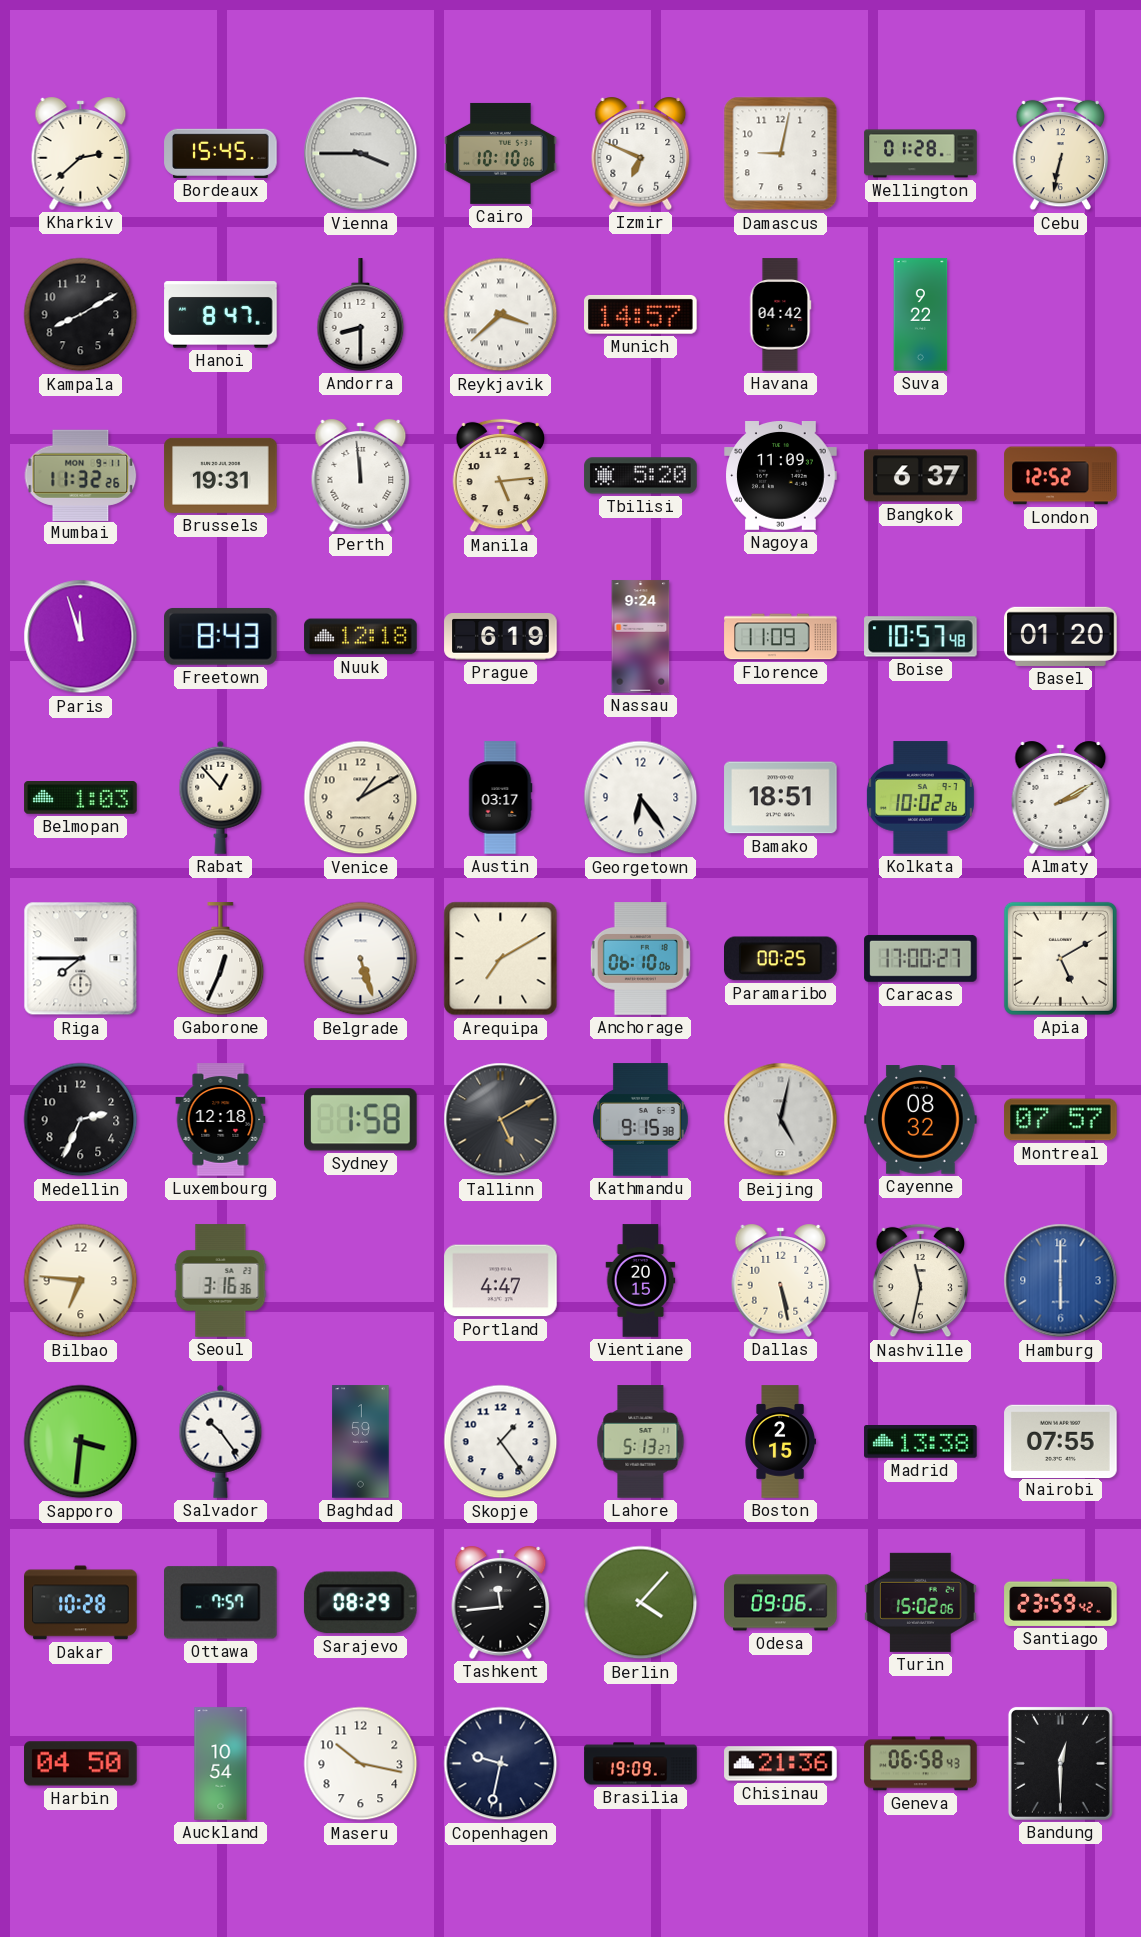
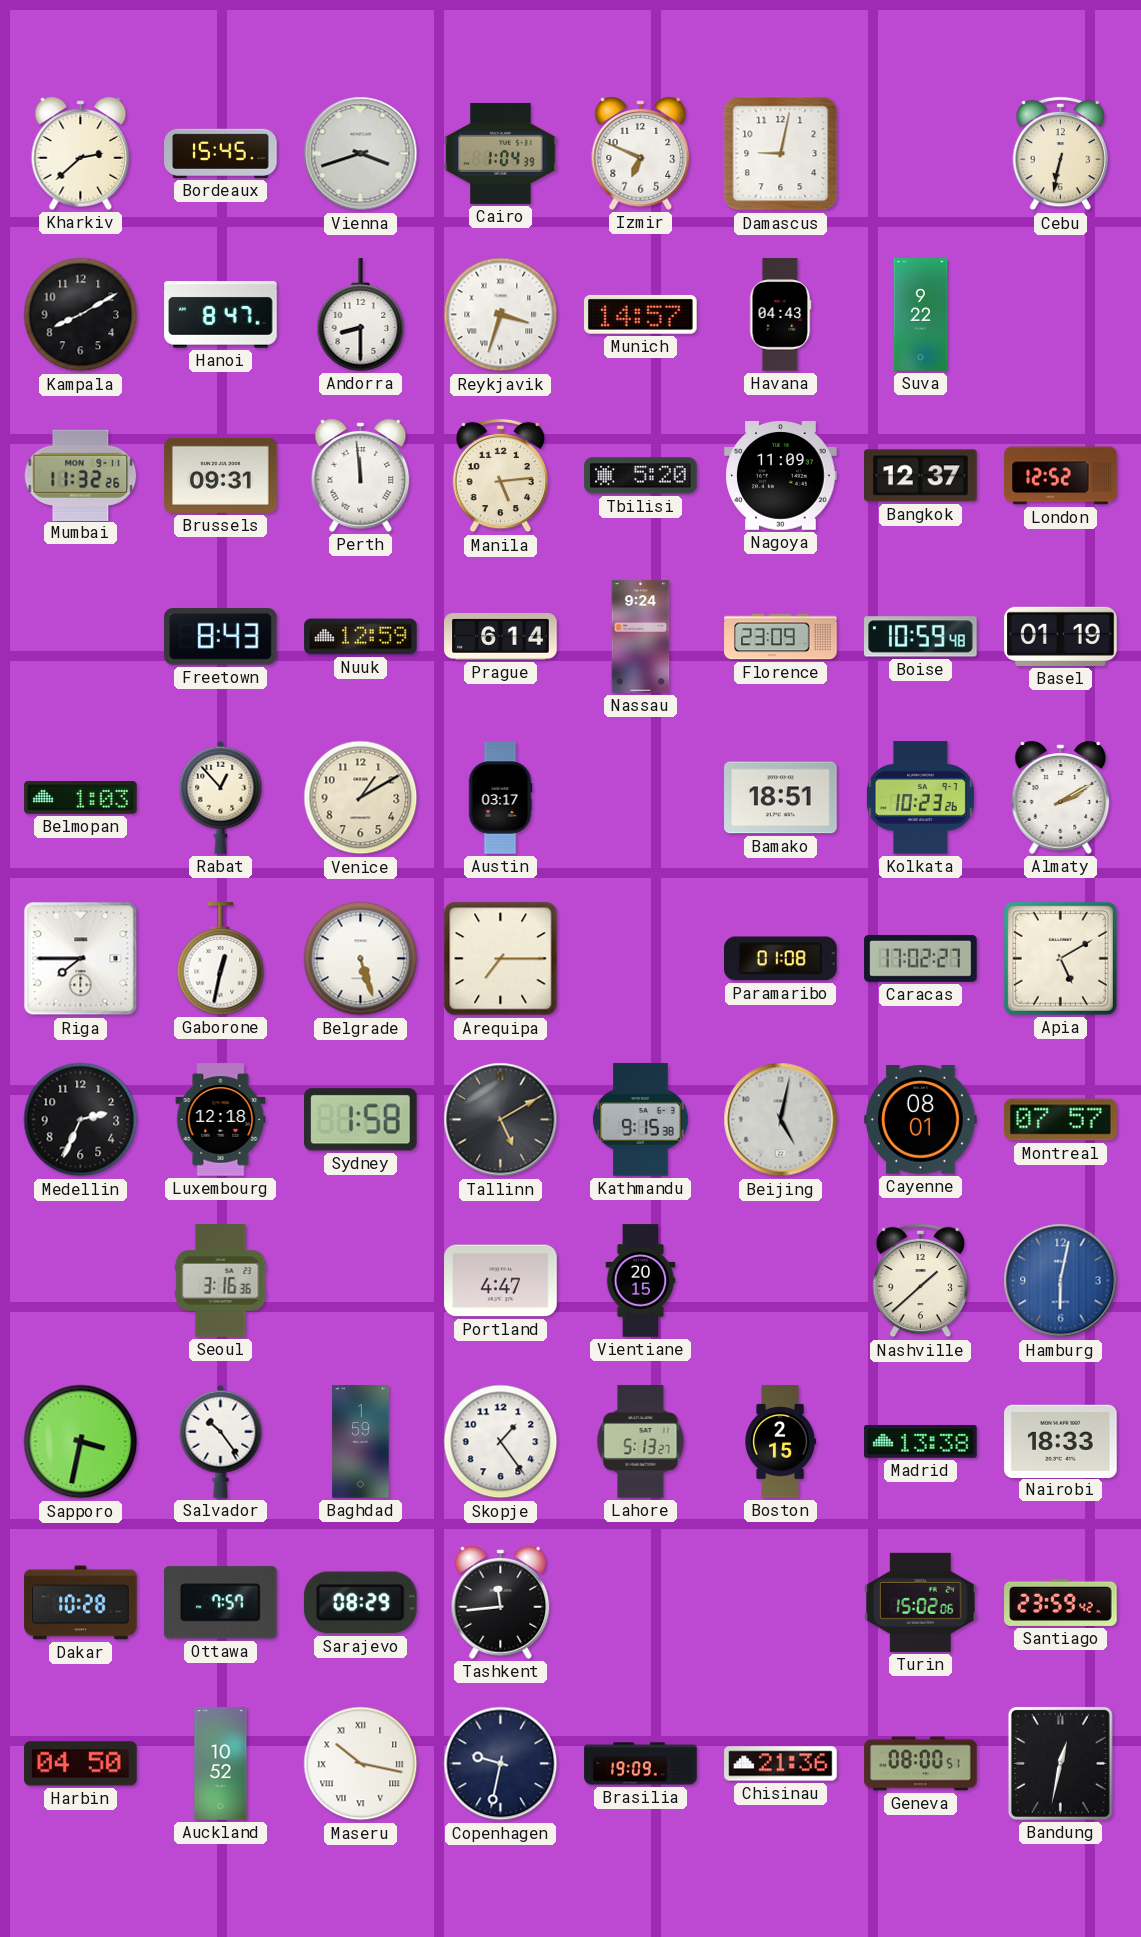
Vienna: 3:45 -> 3:42
Cairo: 10:10 -> 1:04
Wellington: 01:28 -> none
Reykjavik: 3:38 -> 3:33
Havana: 04:42 -> 04:43
Brussels: 19:31 -> 09:31
Bangkok: 6:37 -> 12:37
Paris: 11:57 -> none
Nuuk: 12:18 -> 12:59
Prague: 6:19 -> 6:14
Florence: 11:09 -> 23:09
Boise: 10:57 -> 10:59
Basel: 01:20 -> 01:19
Georgetown: 6:24 -> none
Kolkata: 10:02 -> 10:23
Gaborone: 12:34 -> 12:32
Arequipa: 7:10 -> 7:15
Anchorage: 06:10 -> none
Paramaribo: 00:25 -> 01:08
Caracas: 17:00 -> 17:02
Cayenne: 08:32 -> 08:01
Bilbao: 6:46 -> none
Dallas: 5:28 -> none
Nashville: 11:32 -> 1:38
Hamburg: 6:00 -> 6:02
Sapporo: 3:31 -> 3:32
Nairobi: 07:55 -> 18:33
Berlin: 4:07 -> none
Odesa: 09:06 -> none
Auckland: 10:54 -> 10:52
Maseru numerals: Arabic -> Roman
Geneva: 06:58 -> 08:00
Bandung: 12:30 -> 12:32
